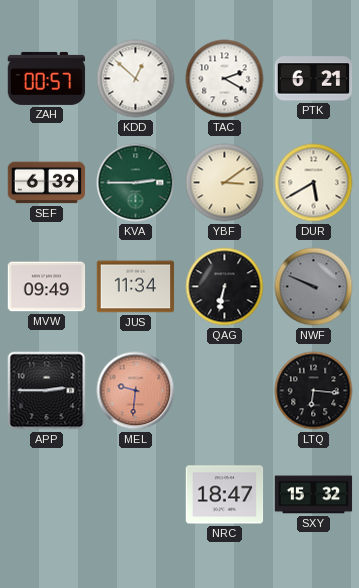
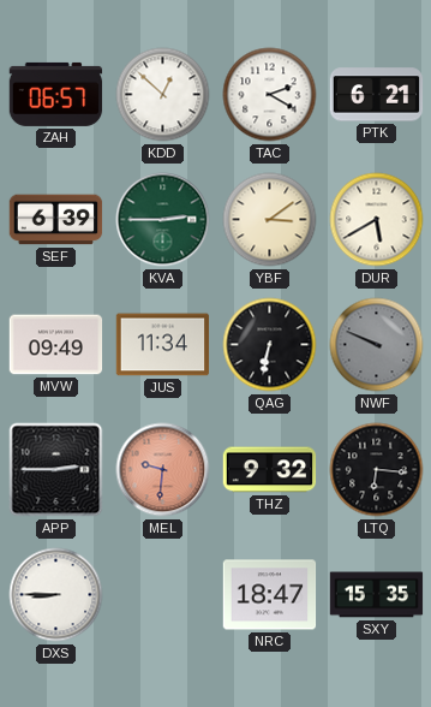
ZAH: 00:57 -> 06:57
THZ: none -> 9:32
DXS: none -> 8:45
SXY: 15:32 -> 15:35
